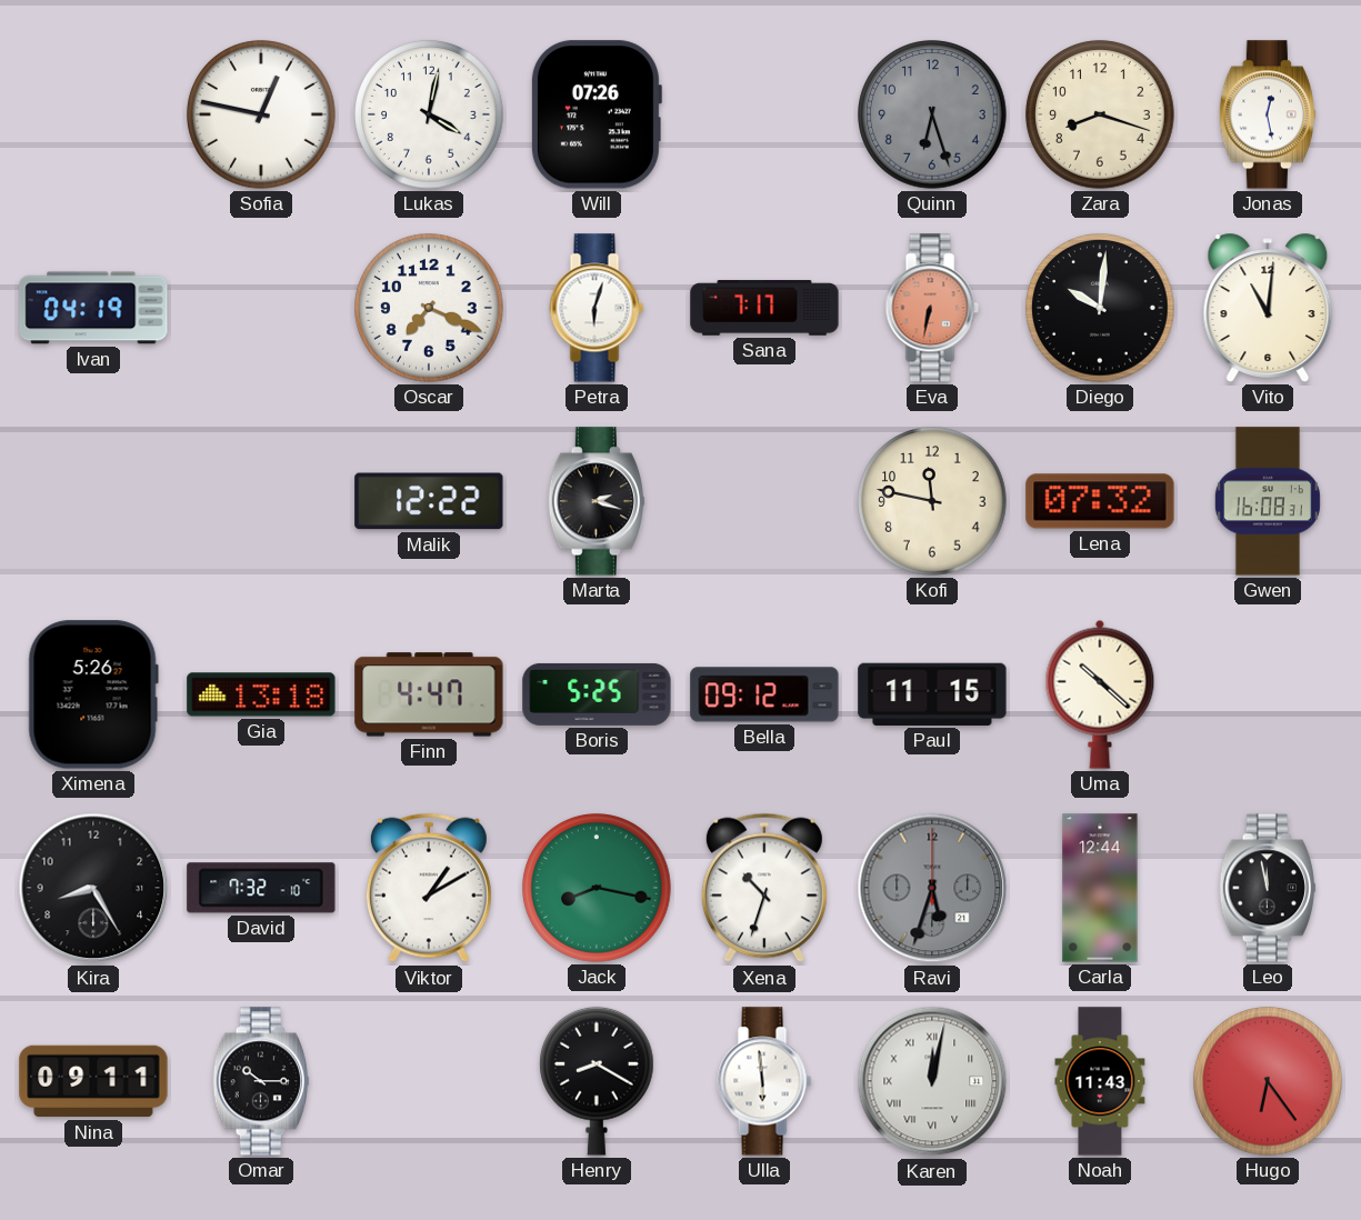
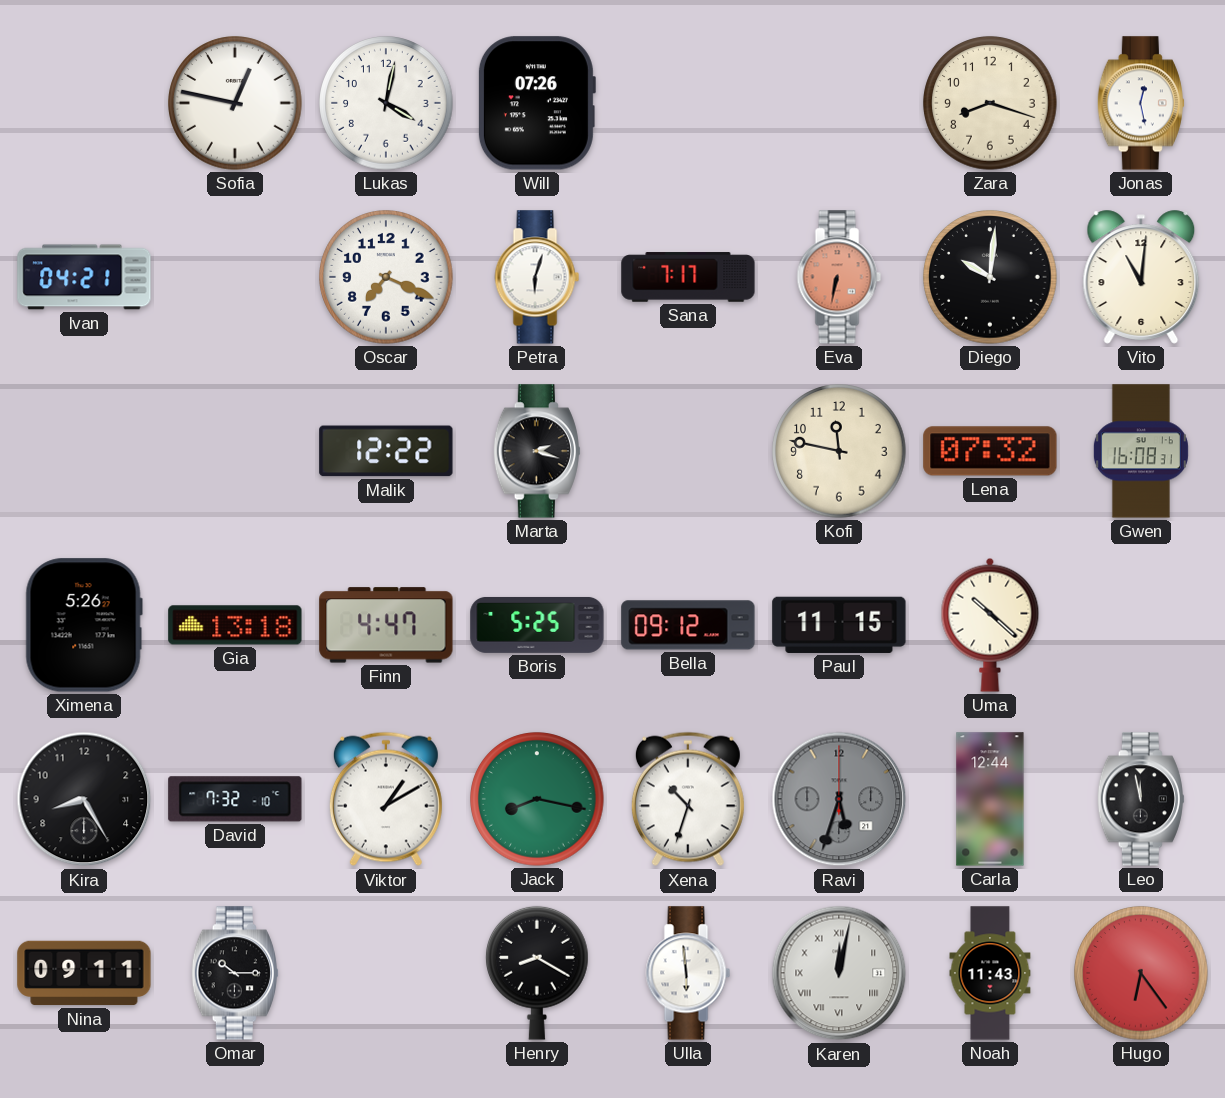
Quinn: 6:27 -> none
Ivan: 04:19 -> 04:21
